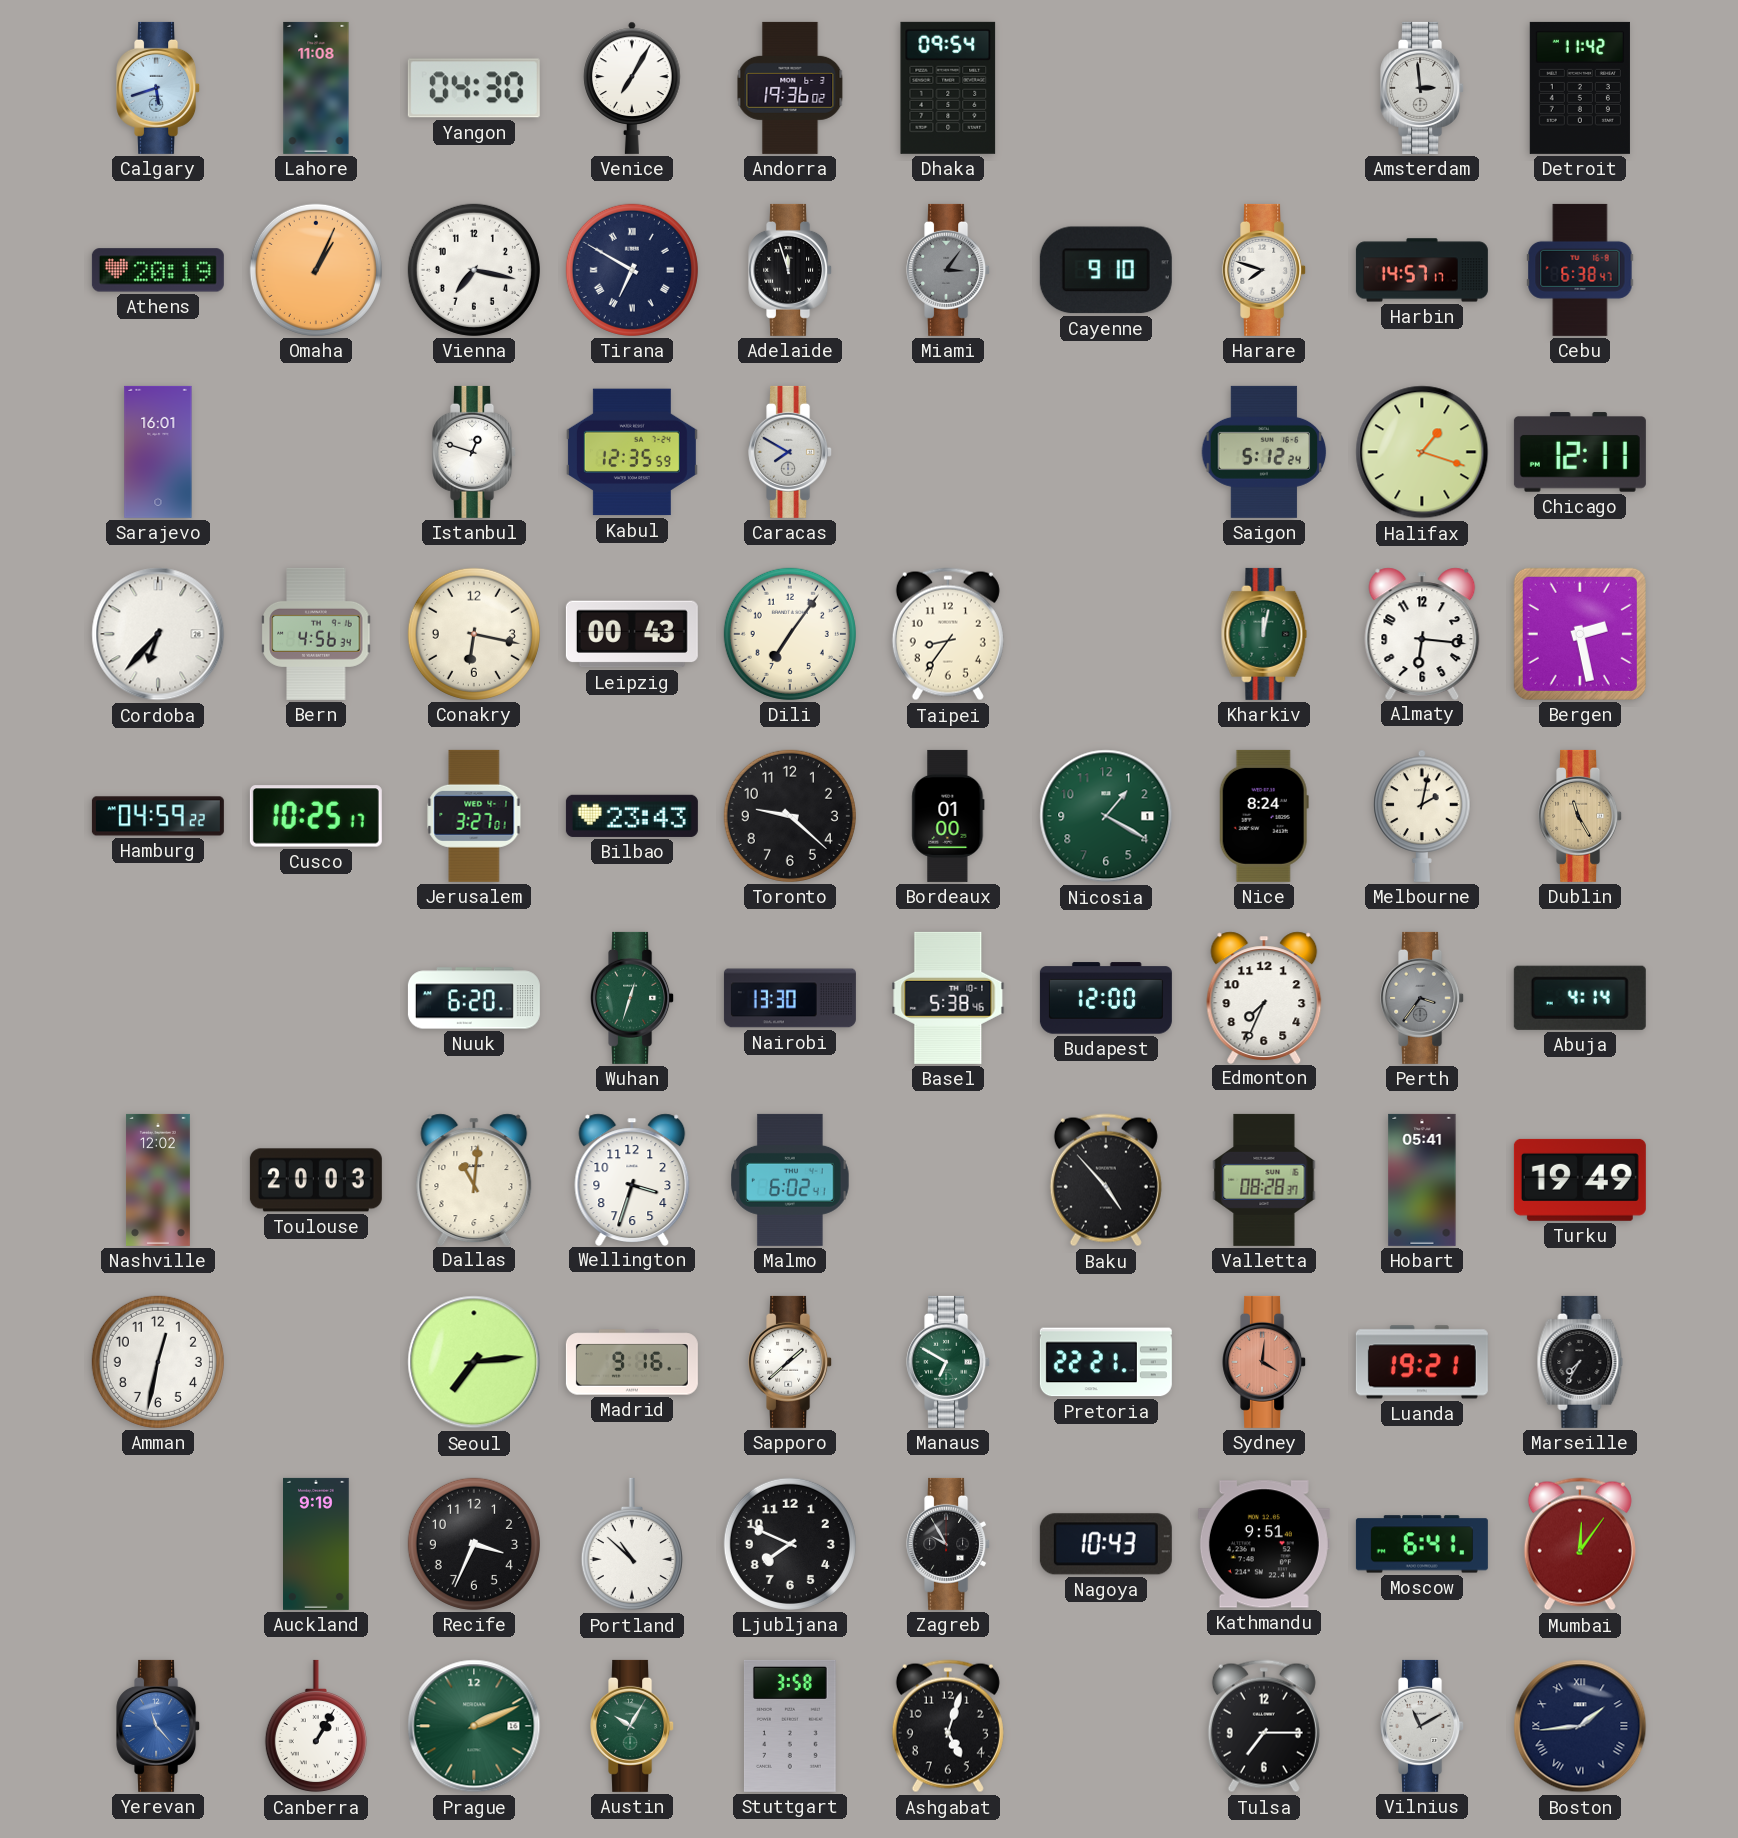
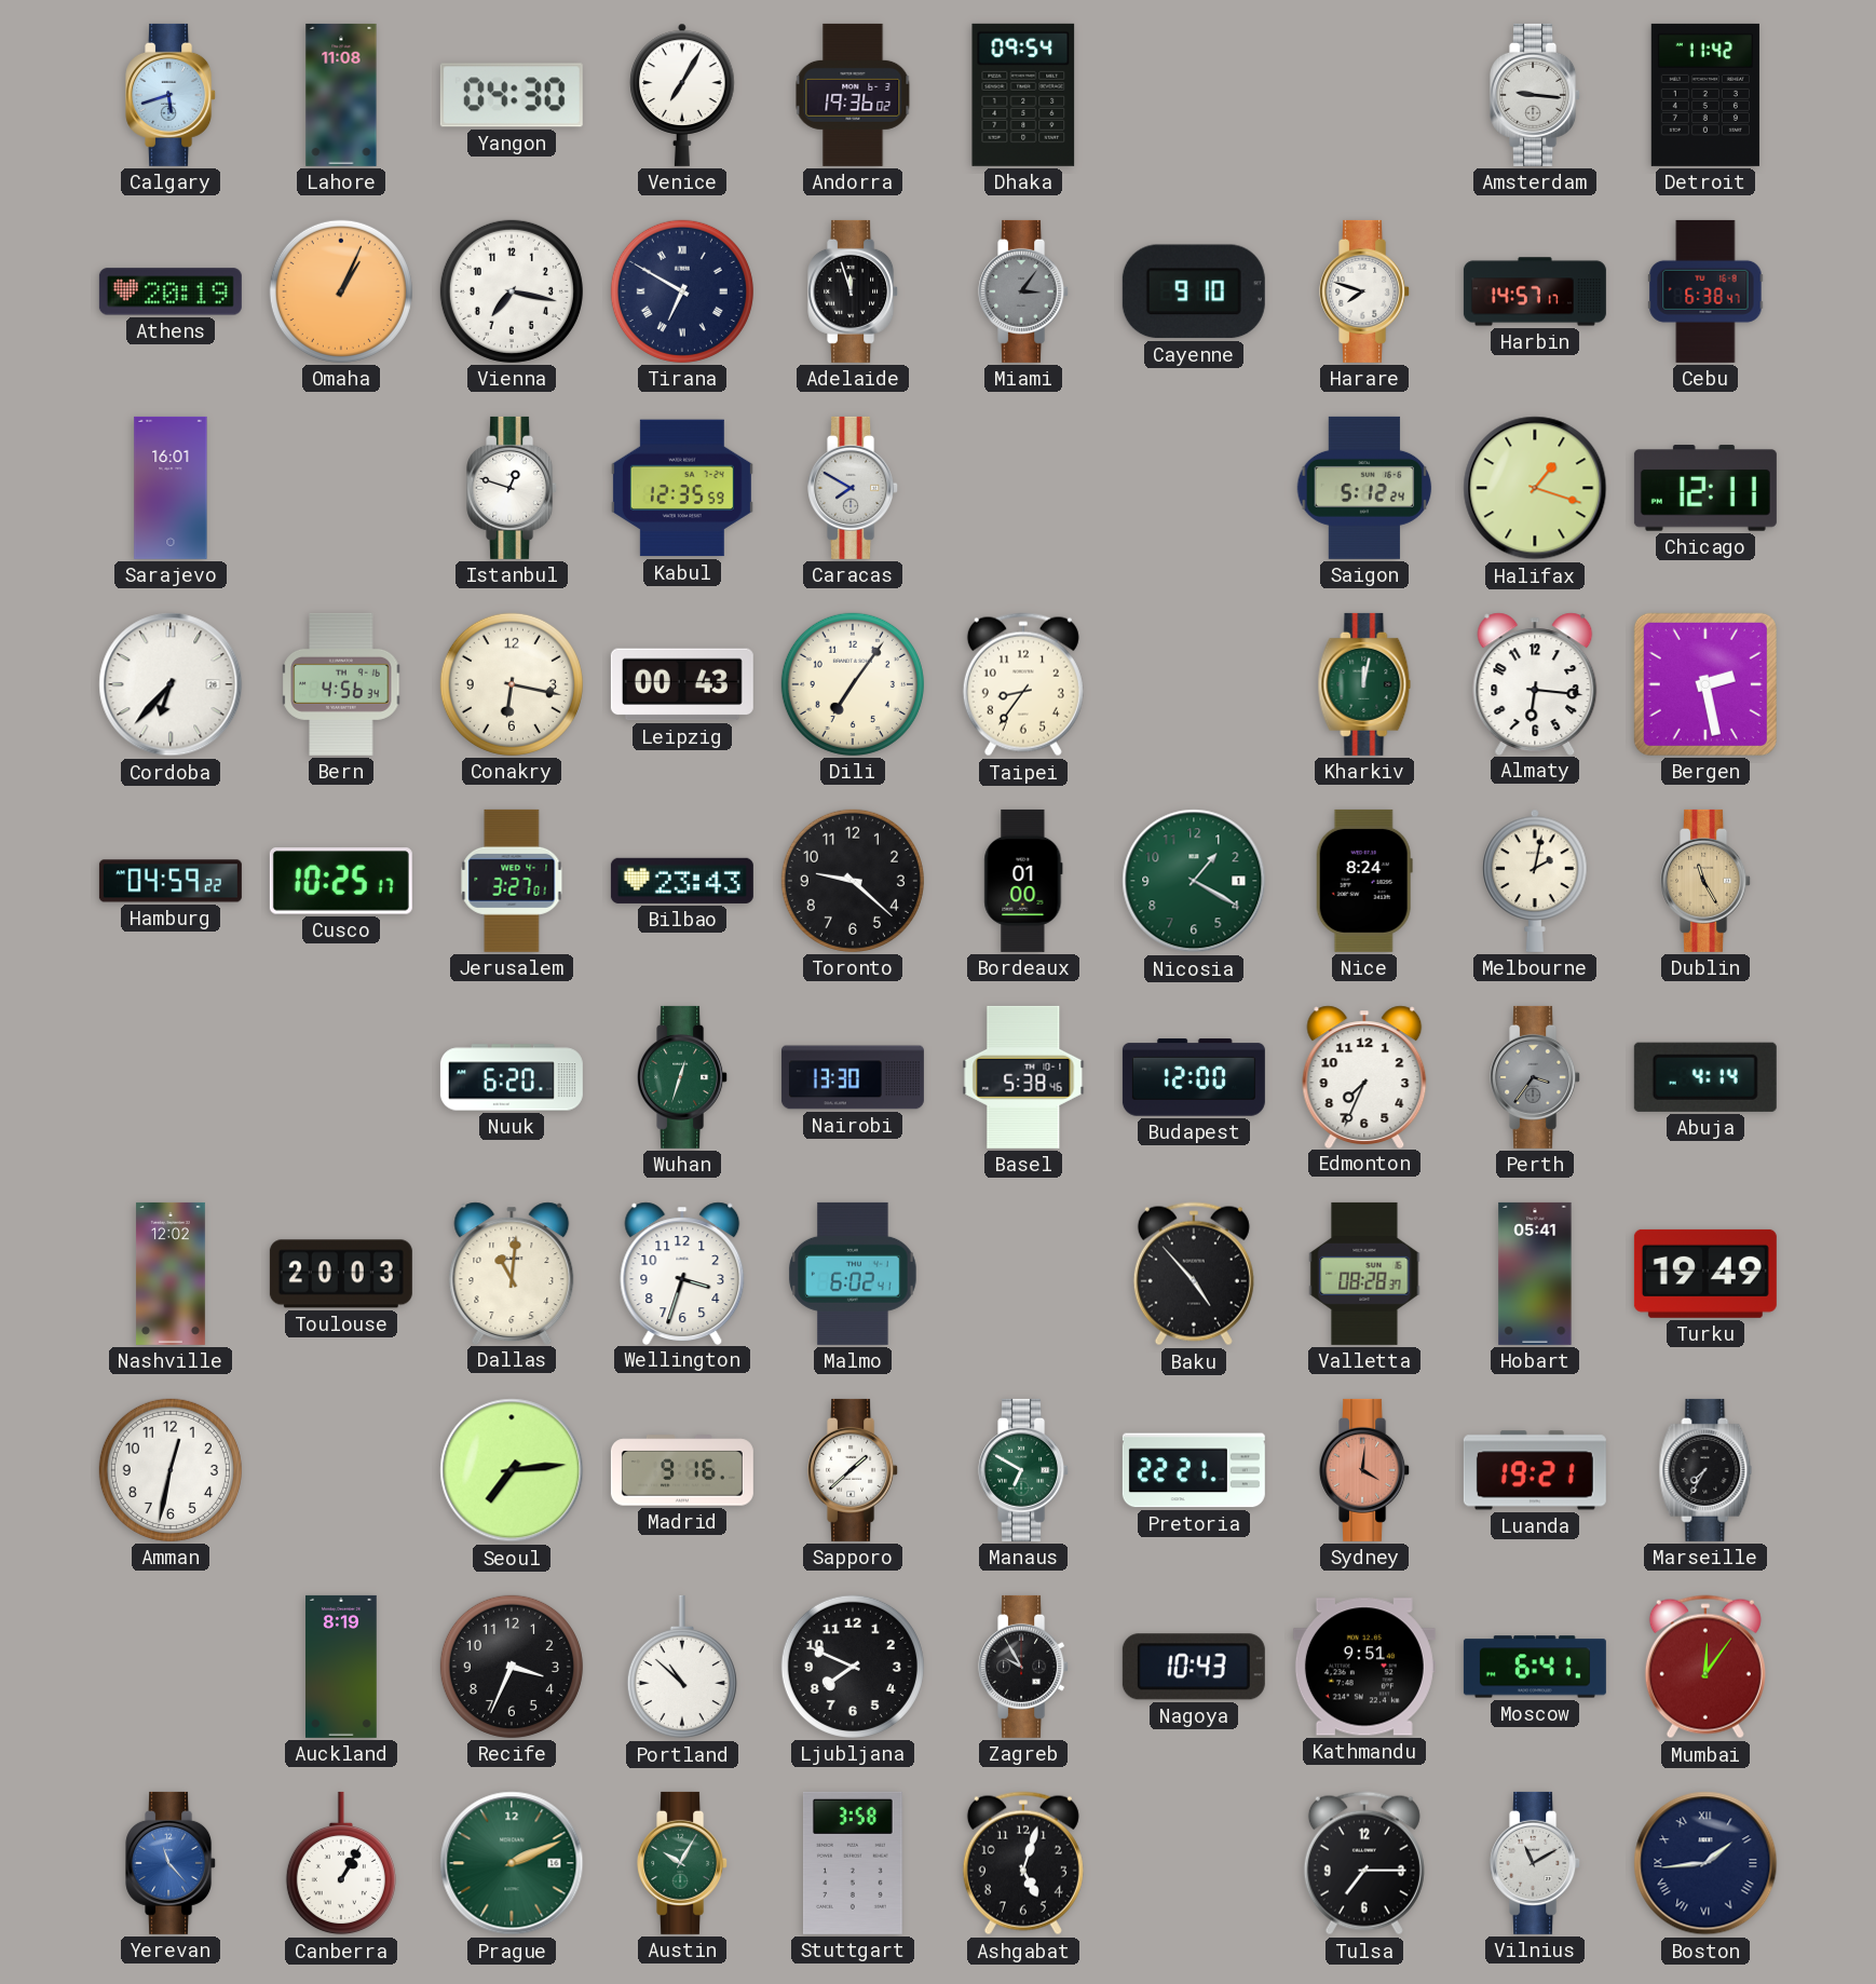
Amsterdam: 2:59 -> 9:16
Auckland: 9:19 -> 8:19
